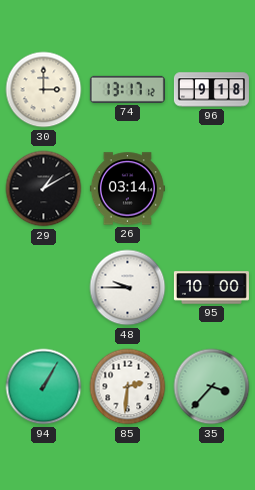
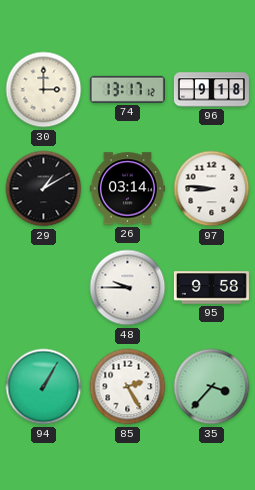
97: none -> 8:46
95: 10:00 -> 9:58
85: 2:31 -> 2:25
